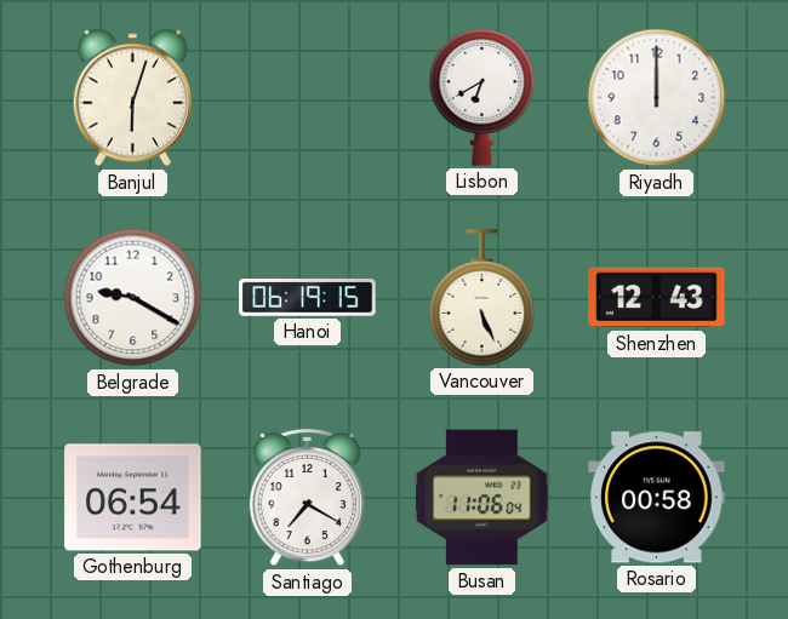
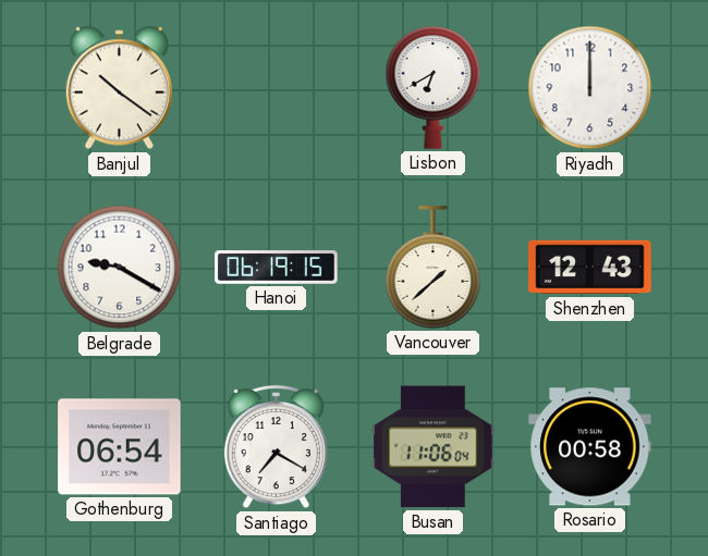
Banjul: 6:03 -> 10:21
Vancouver: 5:26 -> 1:38
